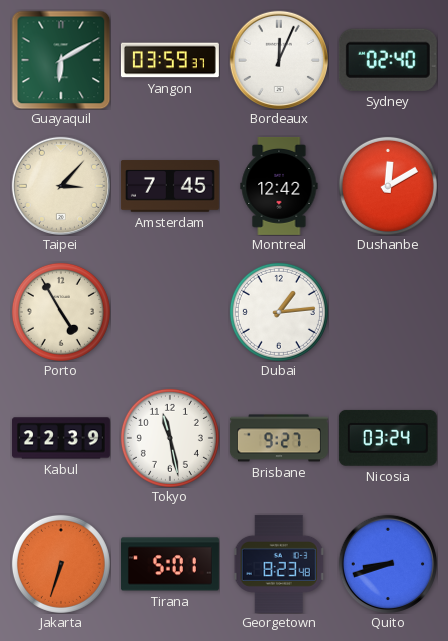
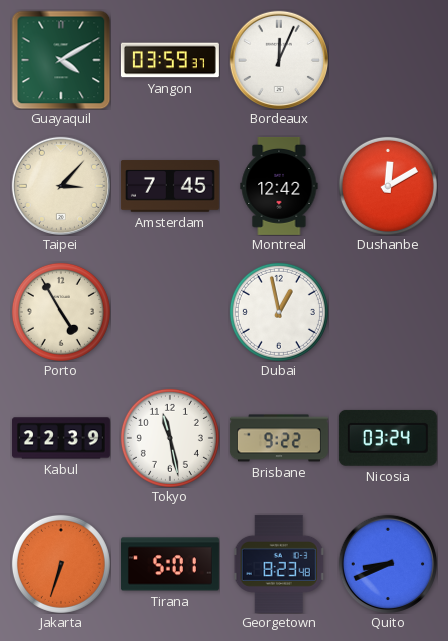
Guayaquil: 6:10 -> 4:10
Sydney: 02:40 -> none
Dubai: 1:14 -> 12:58
Brisbane: 9:27 -> 9:22
Quito: 8:42 -> 8:41
